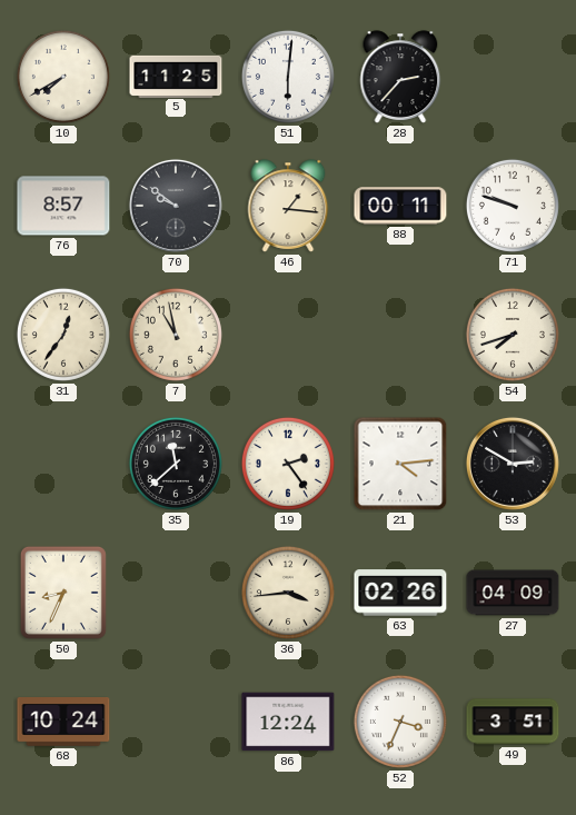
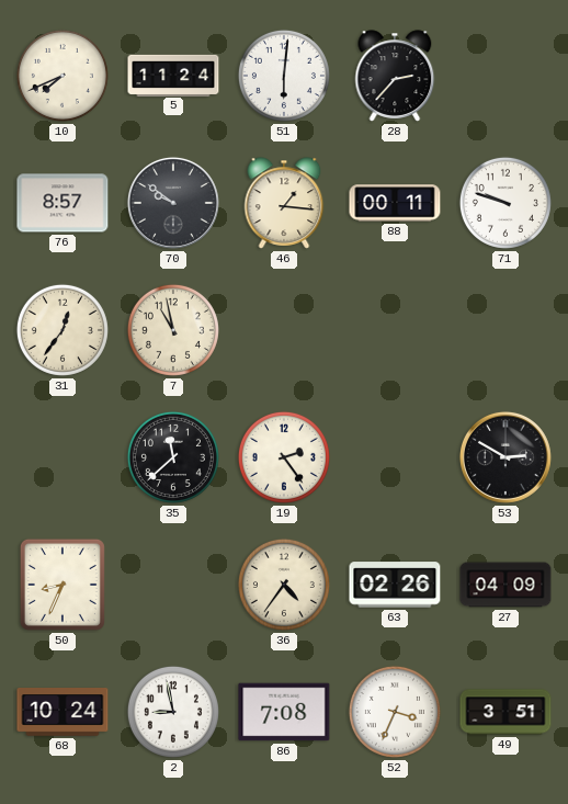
10: 7:40 -> 7:41
5: 11:25 -> 11:24
54: 7:42 -> none
21: 4:14 -> none
36: 3:44 -> 4:36
2: none -> 8:58
86: 12:24 -> 7:08
